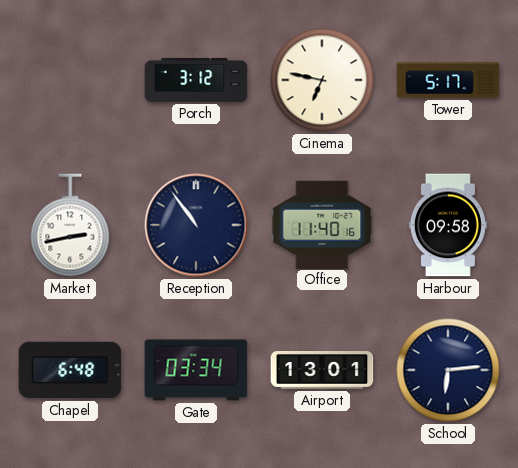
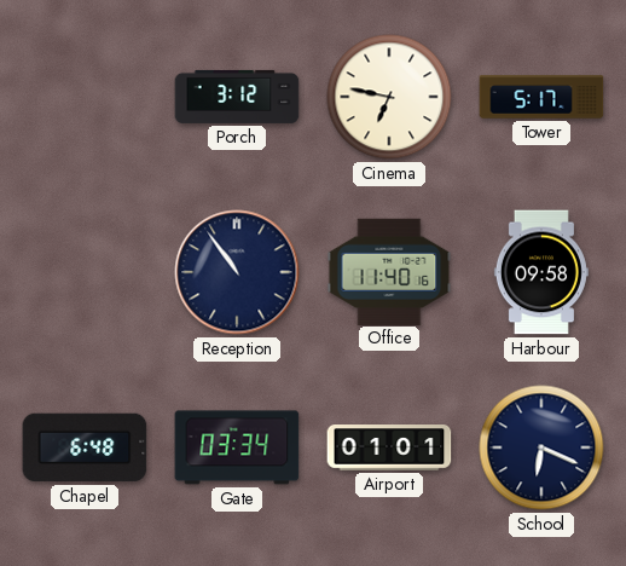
Market: 2:43 -> none
Airport: 13:01 -> 01:01
School: 6:14 -> 6:19
